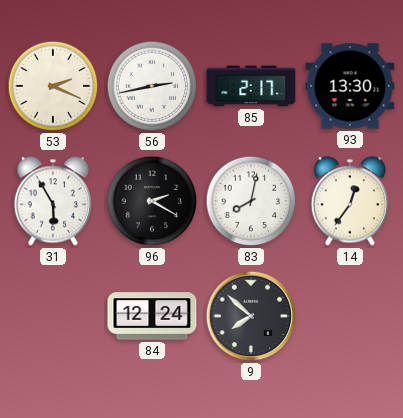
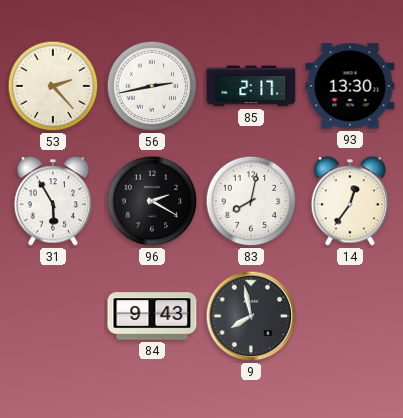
53: 2:19 -> 2:23
84: 12:24 -> 9:43
9: 7:52 -> 7:58
